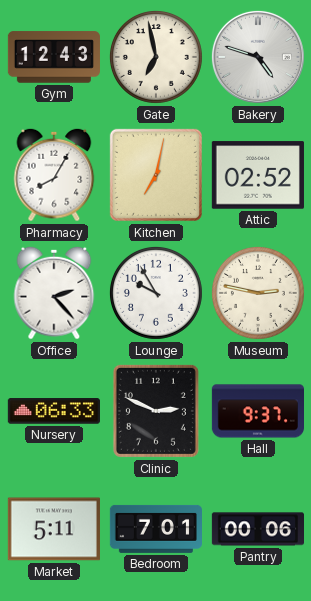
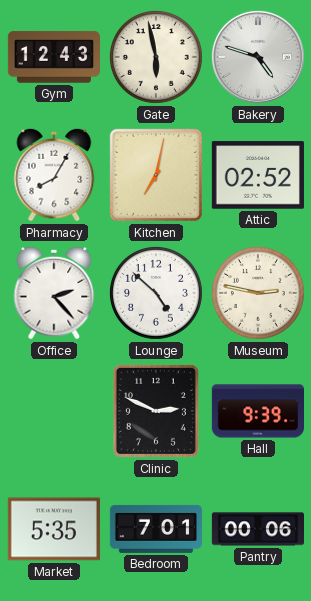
Gate: 6:58 -> 5:58
Lounge: 9:55 -> 4:52
Nursery: 06:33 -> none
Hall: 9:37 -> 9:39
Market: 5:11 -> 5:35
